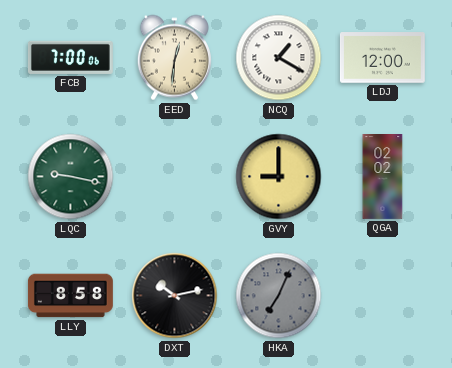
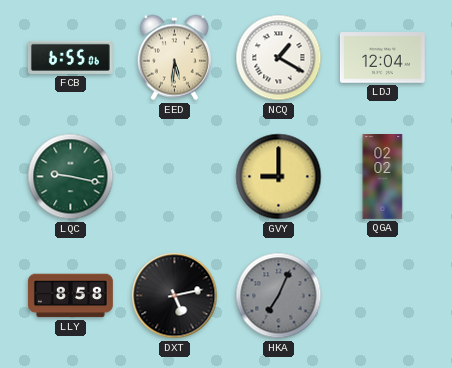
FCB: 7:00 -> 6:55
EED: 12:31 -> 5:31
LDJ: 12:00 -> 12:04
DXT: 10:13 -> 5:13
